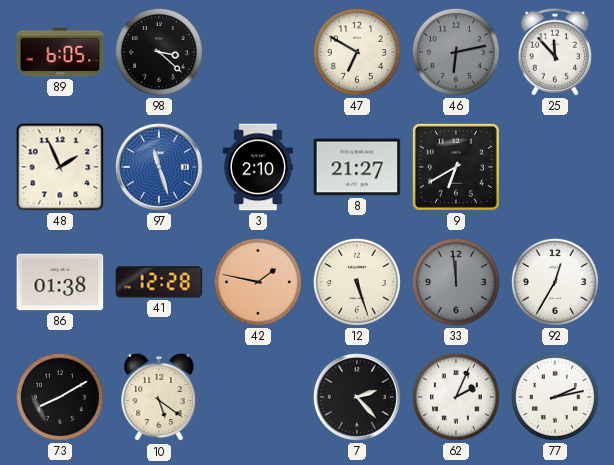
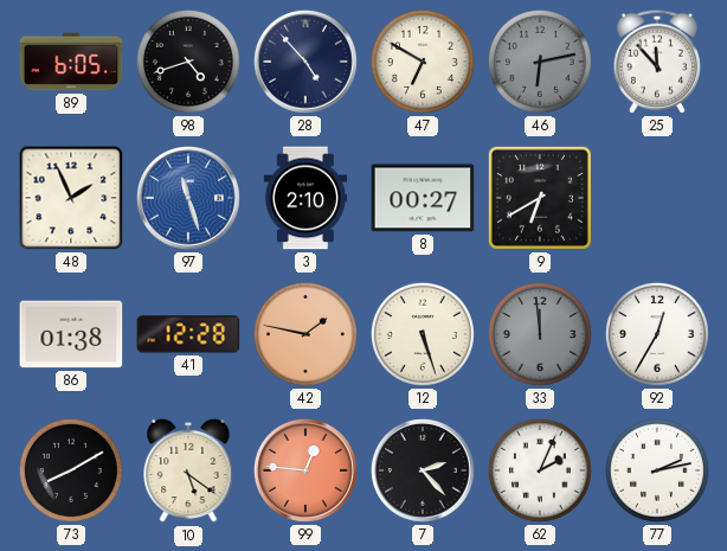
98: 3:22 -> 4:42
28: none -> 4:53
8: 21:27 -> 00:27
99: none -> 12:46
